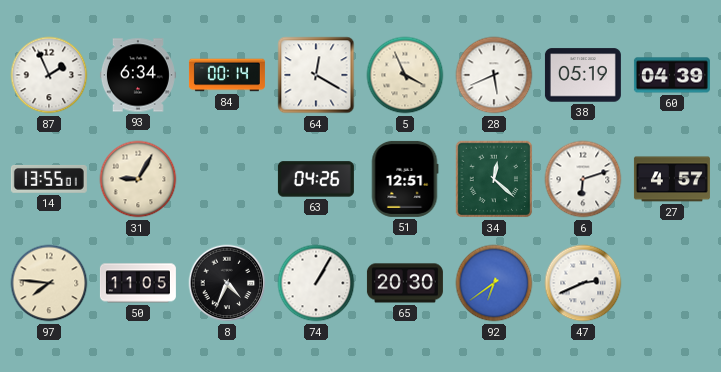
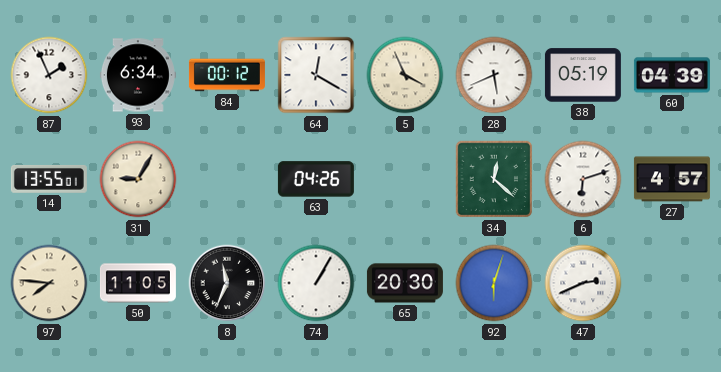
84: 00:14 -> 00:12
51: 12:51 -> none
8: 4:34 -> 11:34
92: 6:39 -> 6:03
